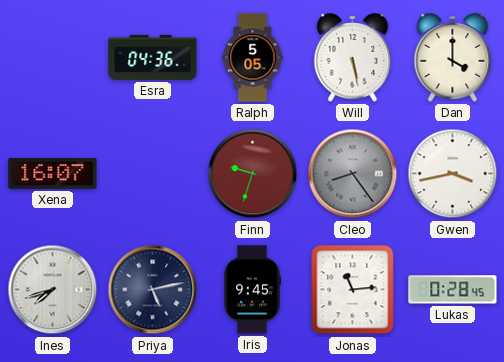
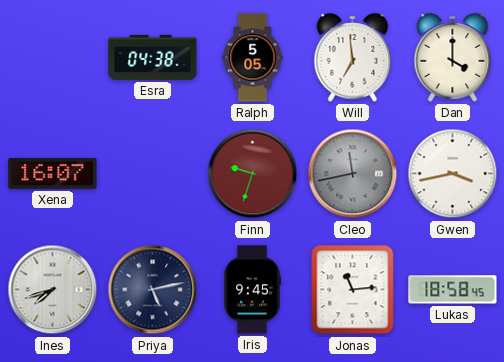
Esra: 04:36 -> 04:38
Will: 5:28 -> 6:59
Cleo: 8:24 -> 11:43
Lukas: 0:28 -> 18:58
